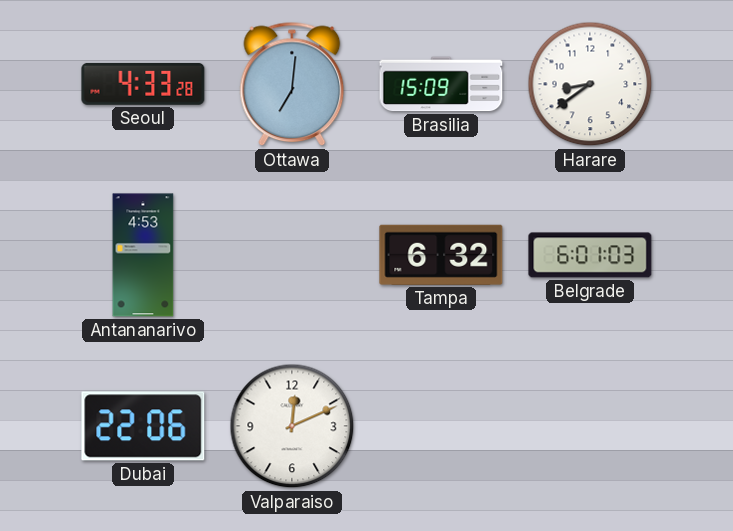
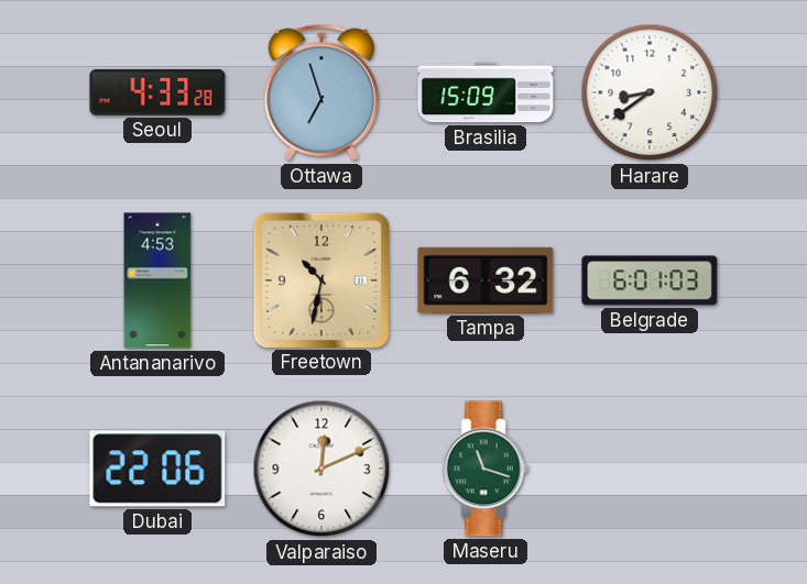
Ottawa: 7:01 -> 6:57
Freetown: none -> 10:32
Maseru: none -> 11:18
